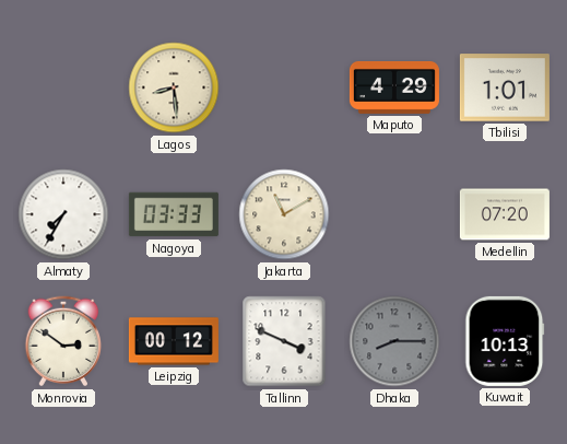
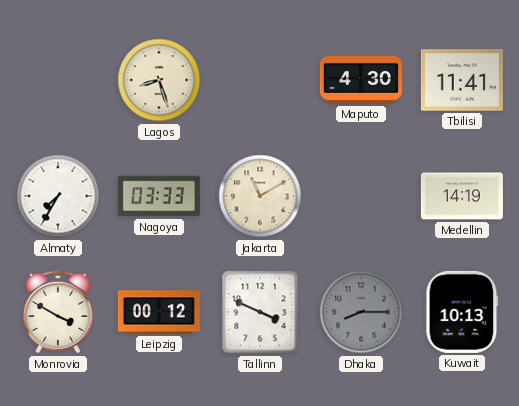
Lagos: 8:29 -> 8:27
Maputo: 4:29 -> 4:30
Tbilisi: 1:01 -> 11:41
Medellin: 07:20 -> 14:19
Monrovia: 2:51 -> 3:50
